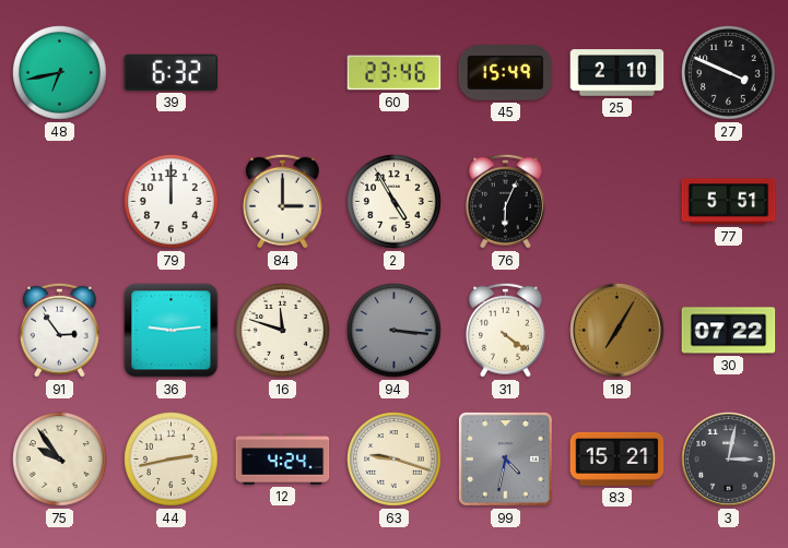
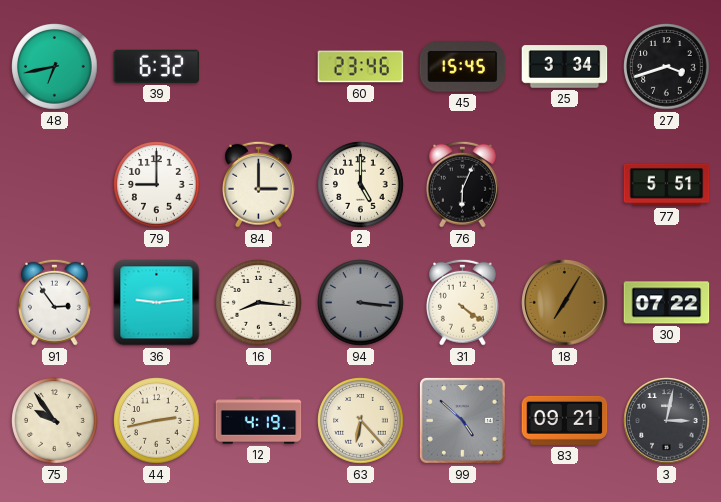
45: 15:49 -> 15:45
25: 2:10 -> 3:34
27: 3:49 -> 3:42
79: 12:00 -> 9:00
2: 4:55 -> 5:00
16: 11:48 -> 8:16
12: 4:24 -> 4:19
63: 9:18 -> 6:23
99: 4:32 -> 4:52
83: 15:21 -> 09:21
